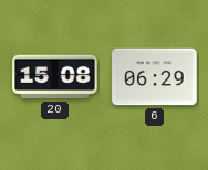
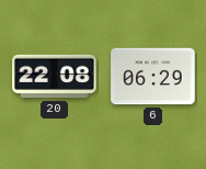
20: 15:08 -> 22:08
